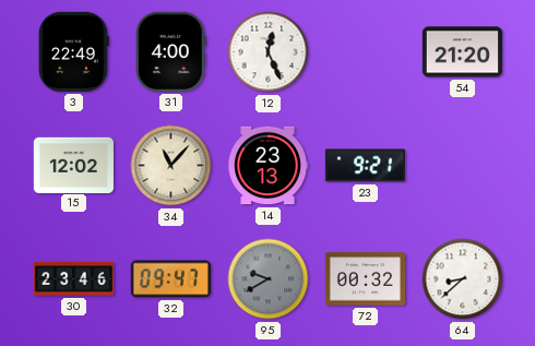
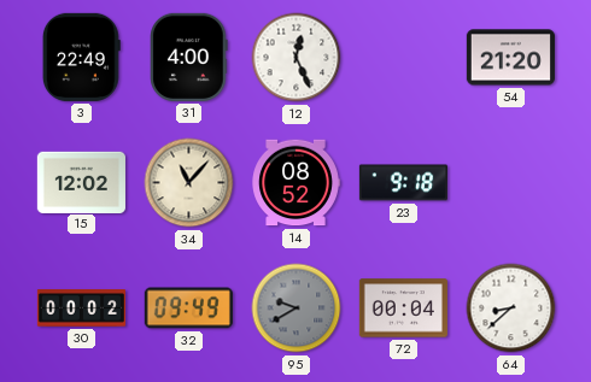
14: 23:13 -> 08:52
23: 9:21 -> 9:18
30: 23:46 -> 00:02
32: 09:47 -> 09:49
72: 00:32 -> 00:04
